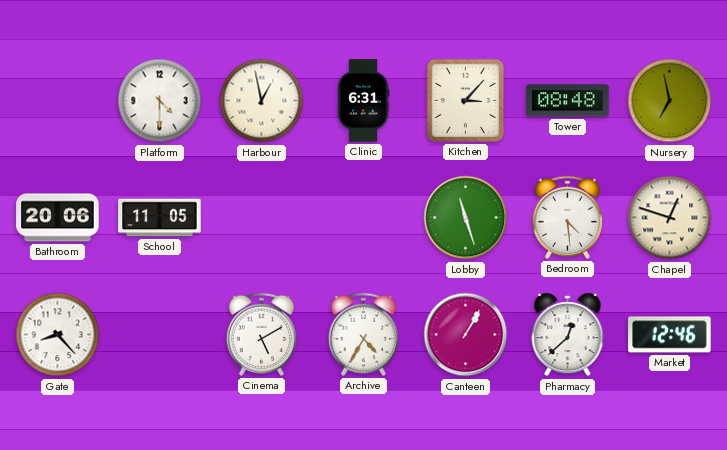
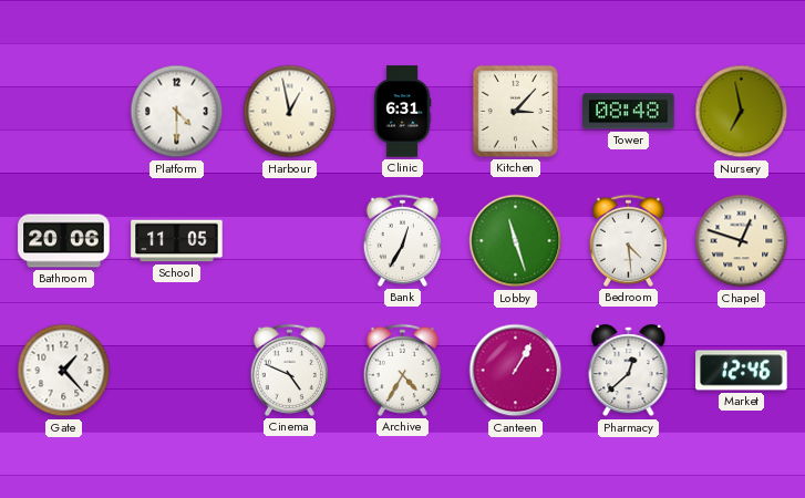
Bank: none -> 12:35
Gate: 8:23 -> 1:23
Cinema: 5:10 -> 4:49
